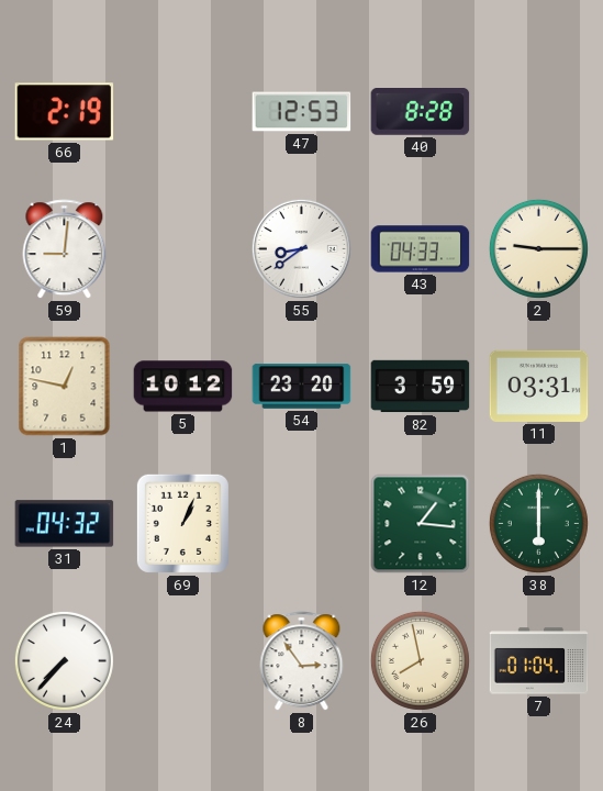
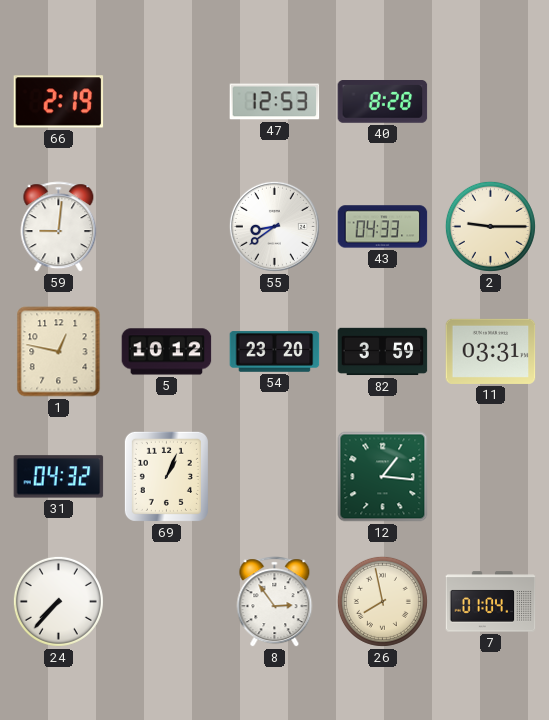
38: 6:00 -> none
